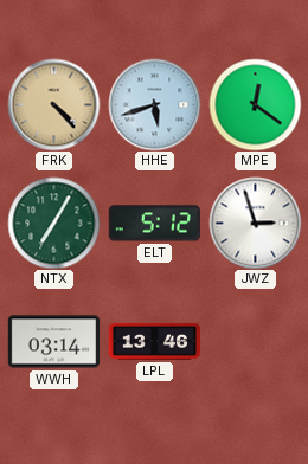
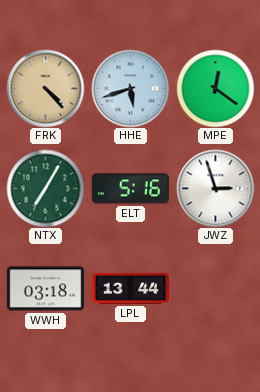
ELT: 5:12 -> 5:16
WWH: 03:14 -> 03:18
LPL: 13:46 -> 13:44
